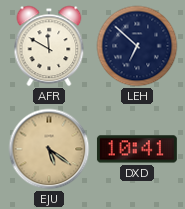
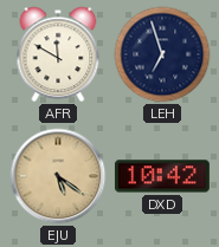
LEH: 6:52 -> 6:57
DXD: 10:41 -> 10:42
